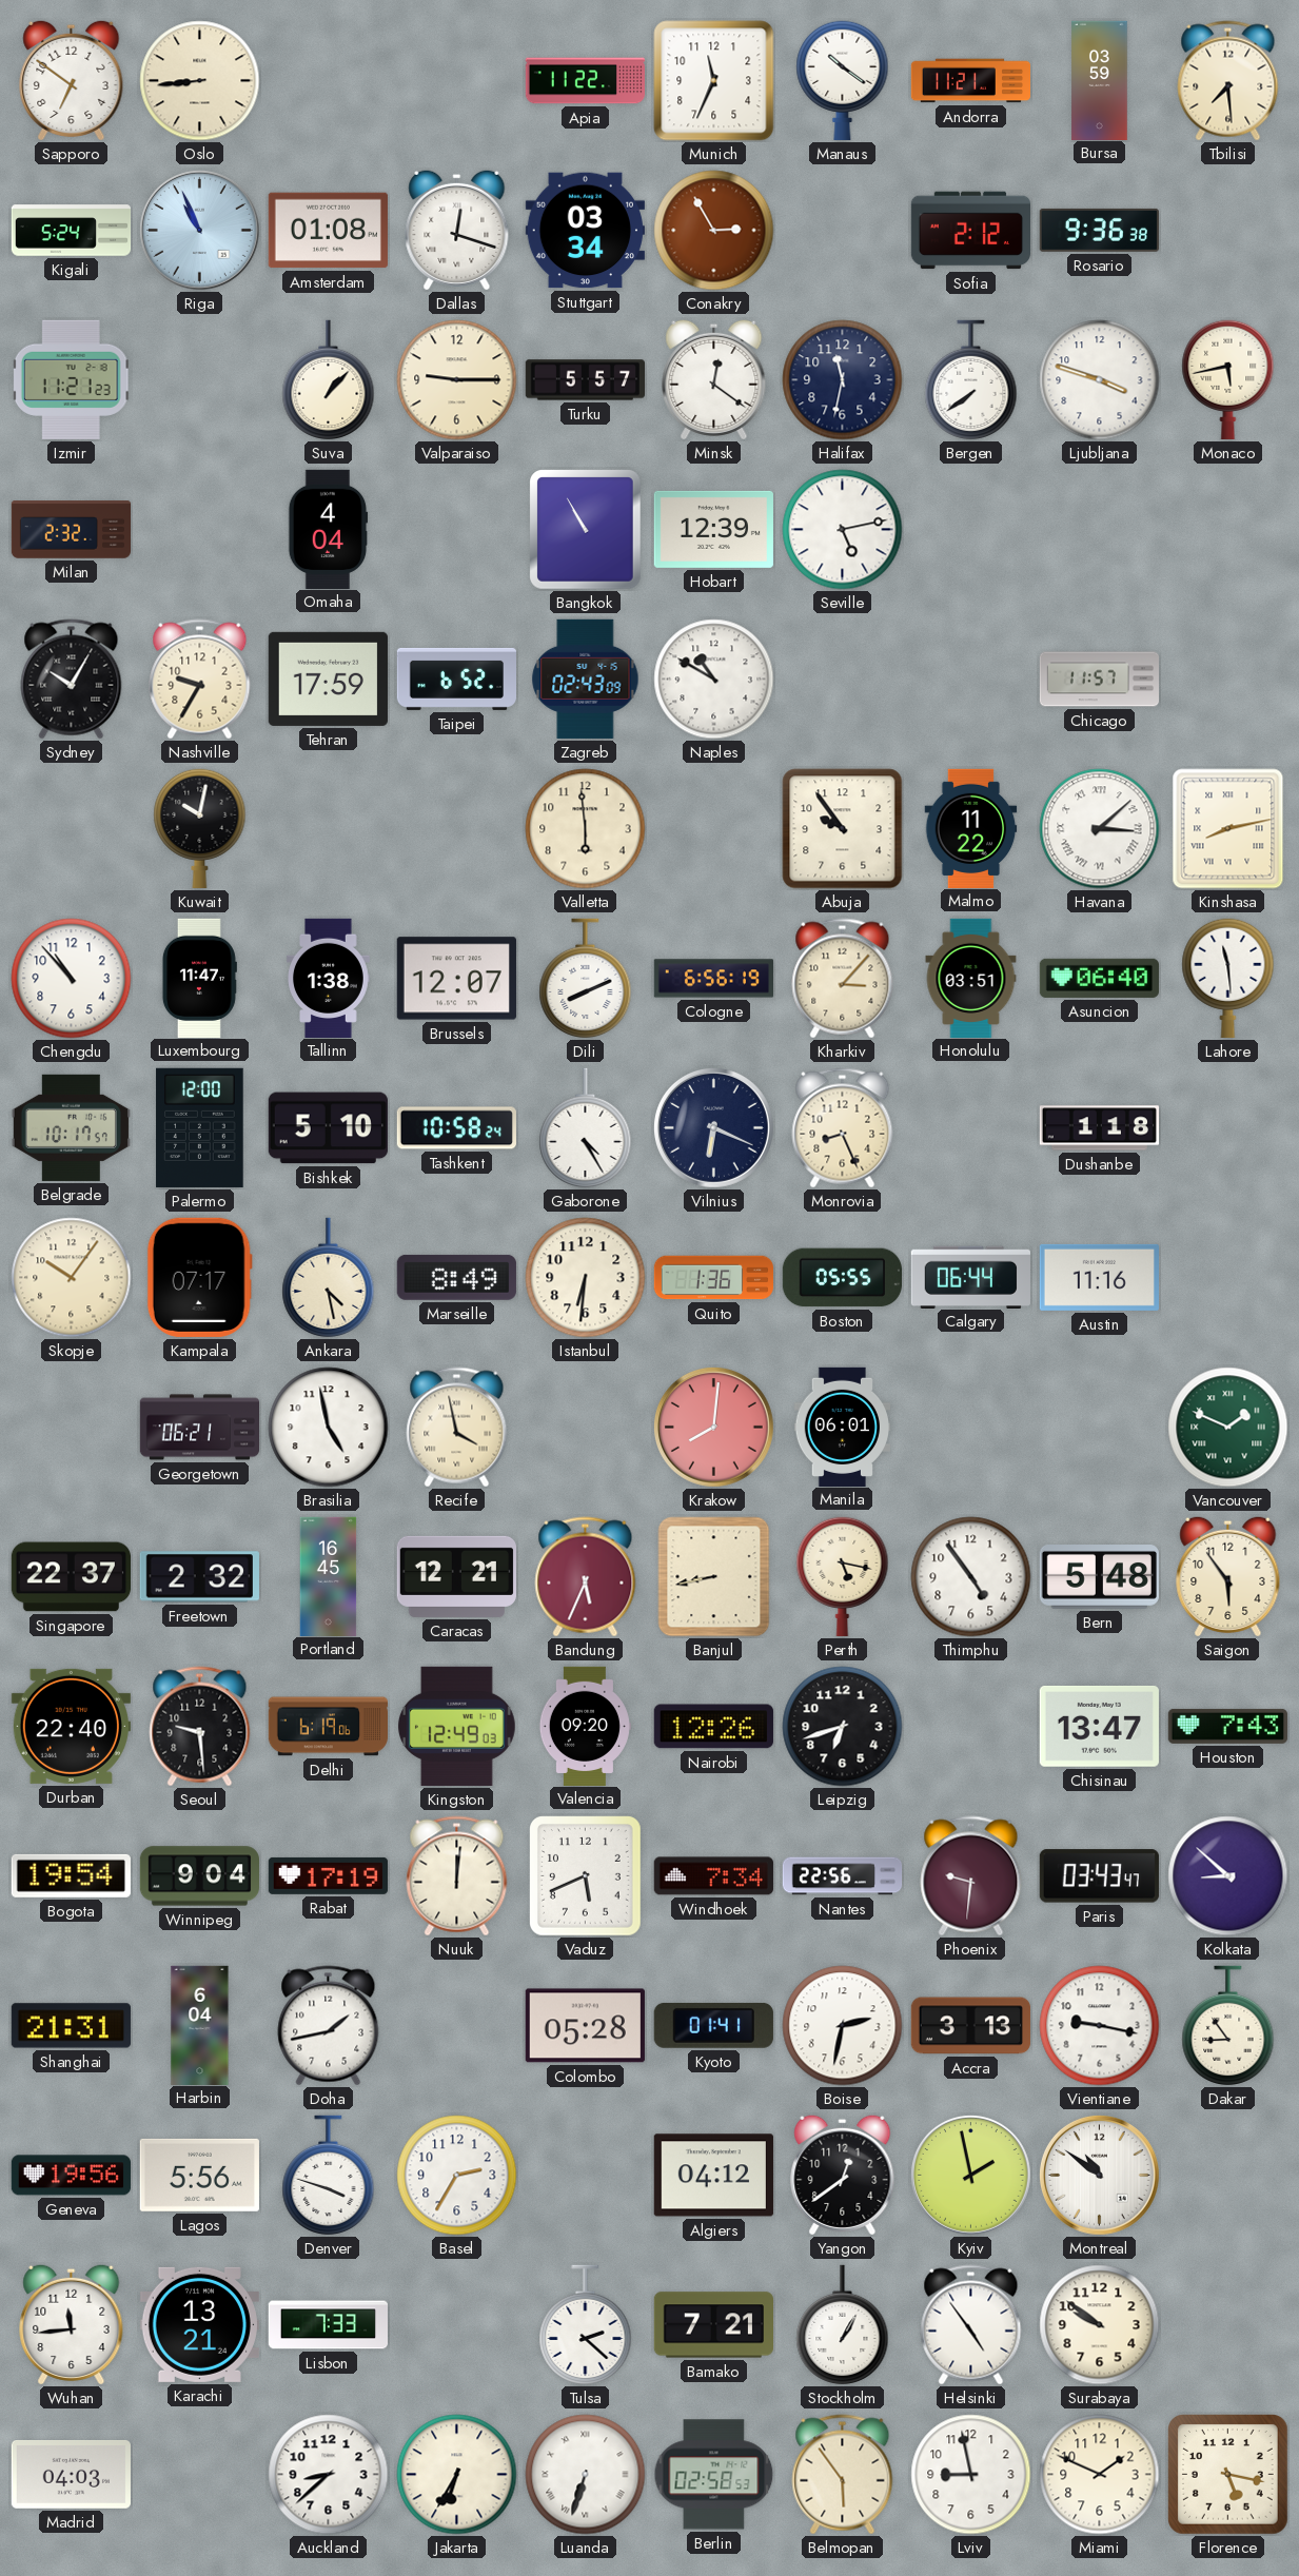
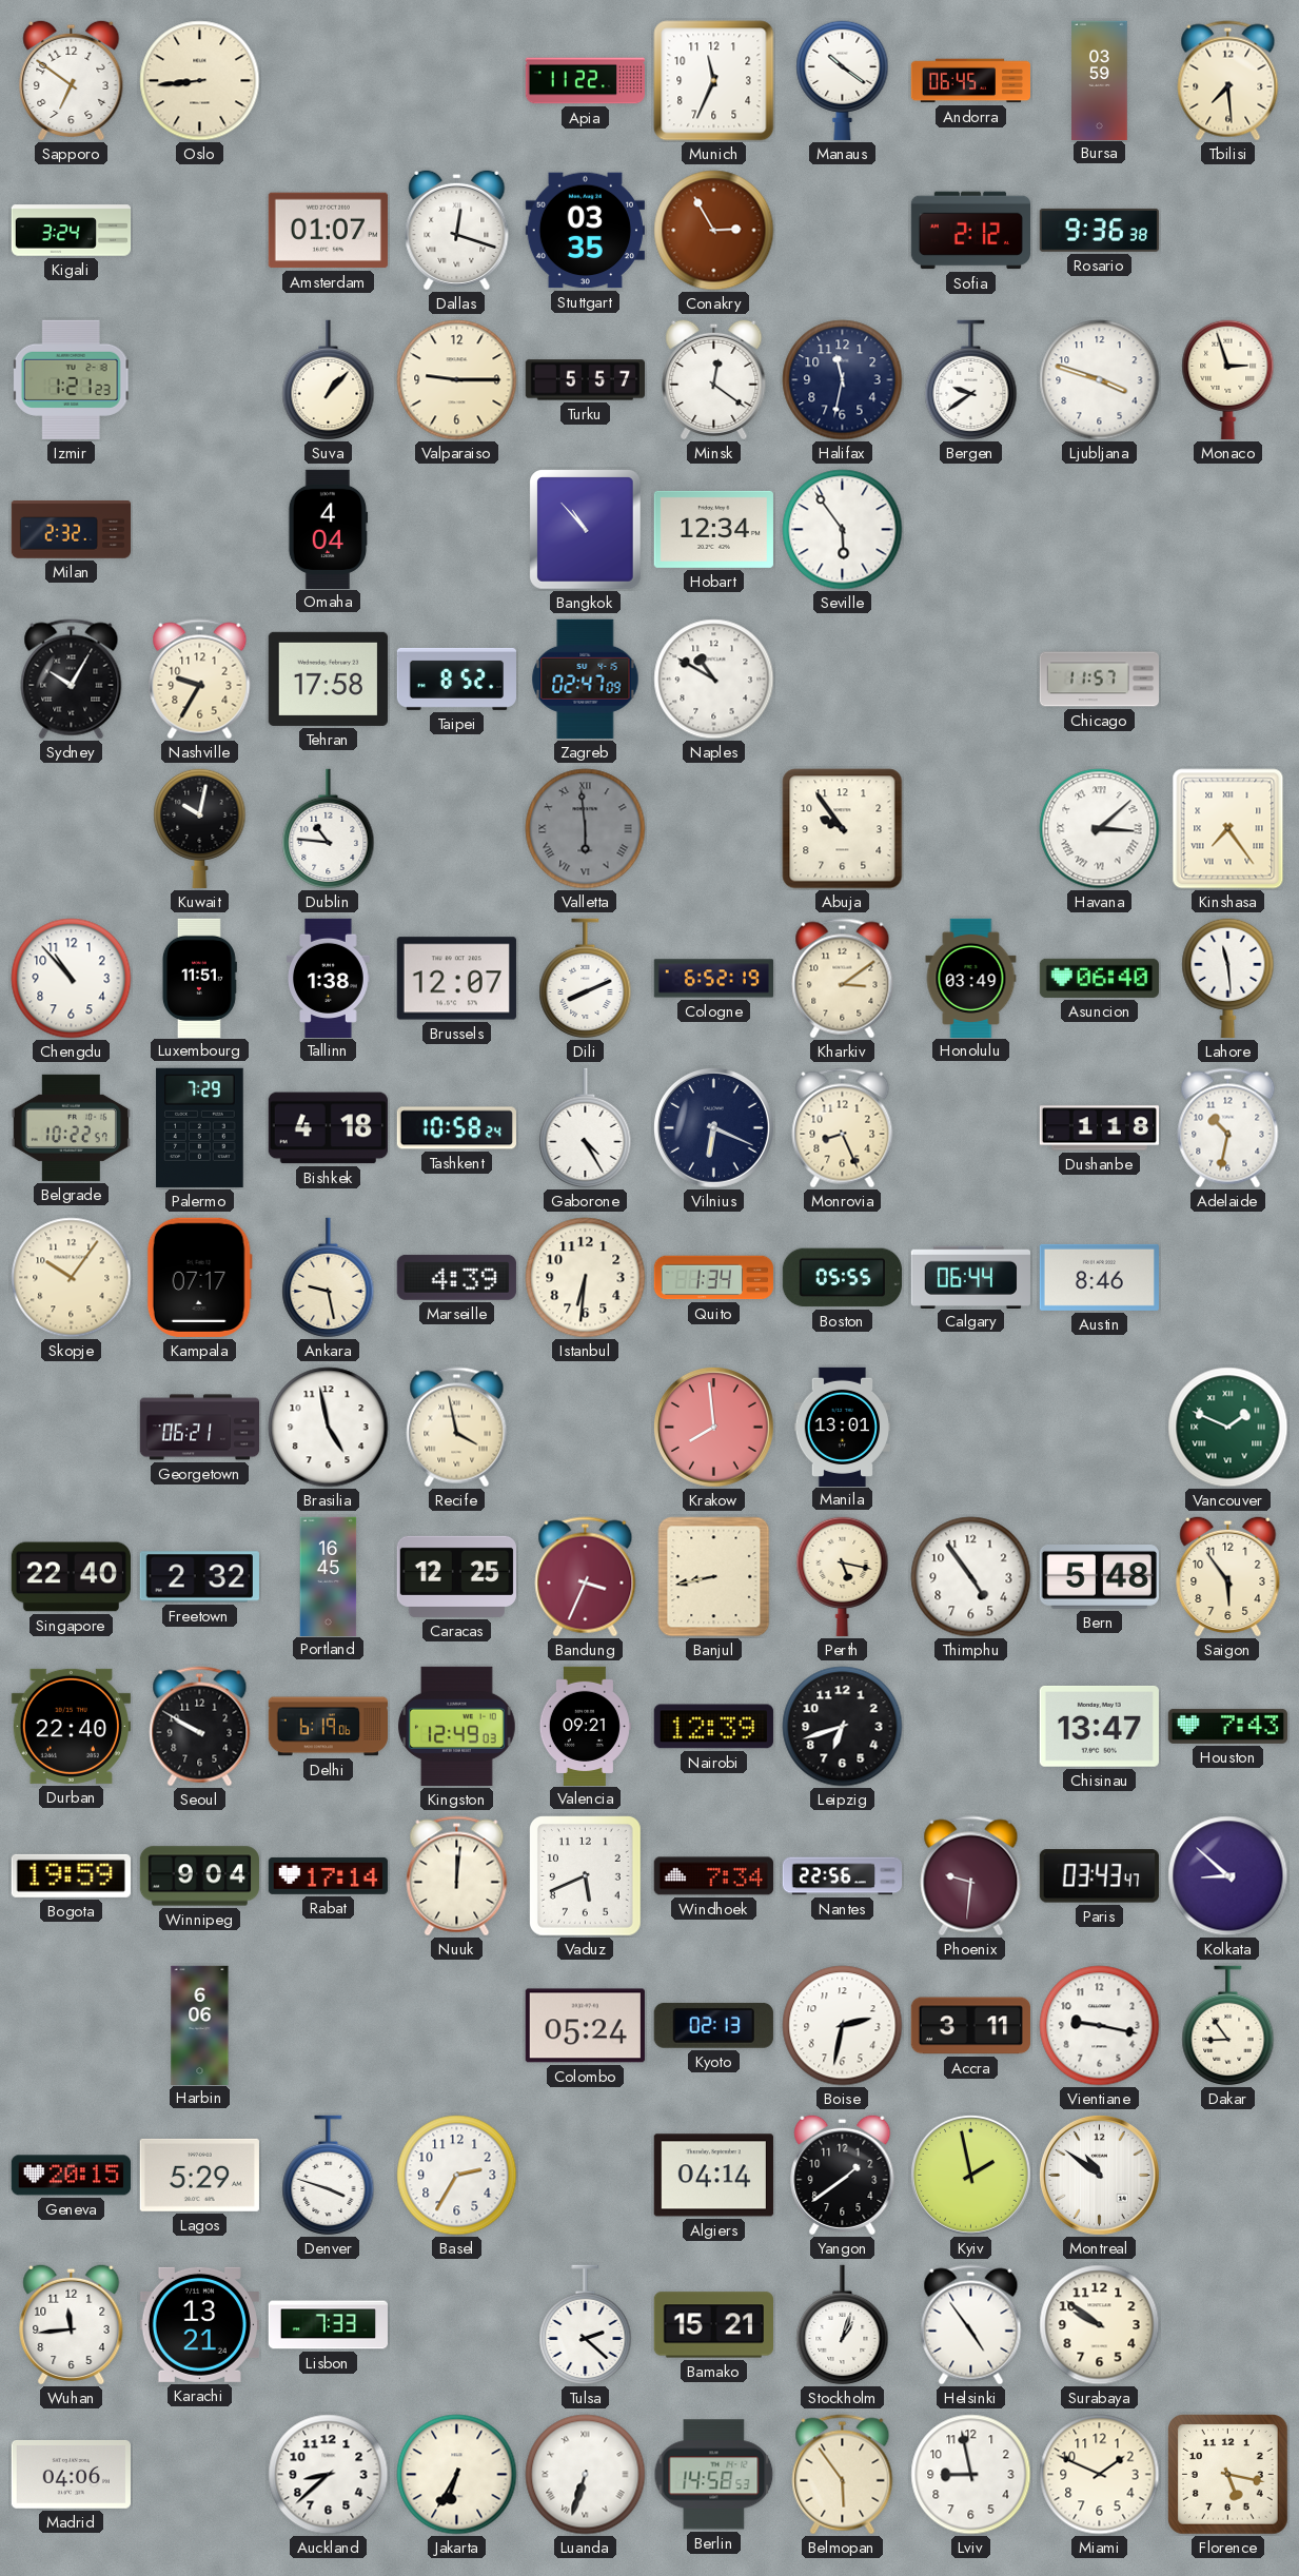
Andorra: 11:21 -> 06:45
Kigali: 5:24 -> 3:24
Riga: 10:56 -> none
Amsterdam: 01:08 -> 01:07
Stuttgart: 03:34 -> 03:35
Izmir: 11:21 -> 1:21
Bergen: 7:39 -> 9:39
Monaco: 5:43 -> 2:57
Bangkok: 10:55 -> 10:53
Hobart: 12:39 -> 12:34
Seville: 5:13 -> 5:54
Tehran: 17:59 -> 17:58
Taipei: 6:52 -> 8:52
Zagreb: 02:43 -> 02:47
Dublin: none -> 10:46
Valletta dial: cream -> grey
Valletta numerals: Arabic -> Roman
Malmo: 11:22 -> none
Kinshasa: 8:13 -> 7:24
Luxembourg: 11:47 -> 11:51
Cologne: 6:56 -> 6:52
Kharkiv: 3:07 -> 3:09
Honolulu: 03:51 -> 03:49
Belgrade: 10:17 -> 10:22
Palermo: 12:00 -> 7:29
Bishkek: 5:10 -> 4:18
Adelaide: none -> 10:32
Ankara: 4:28 -> 9:28
Marseille: 8:49 -> 4:39
Quito: 1:36 -> 1:34
Austin: 11:16 -> 8:46
Krakow: 8:01 -> 7:59
Manila: 06:01 -> 13:01
Singapore: 22:37 -> 22:40
Caracas: 12:21 -> 12:25
Bandung: 5:34 -> 3:34
Seoul: 9:29 -> 9:50
Valencia: 09:20 -> 09:21
Nairobi: 12:26 -> 12:39
Bogota: 19:54 -> 19:59
Rabat: 17:19 -> 17:14
Shanghai: 21:31 -> none
Harbin: 6:04 -> 6:06
Doha: 1:43 -> none
Colombo: 05:28 -> 05:24
Kyoto: 01:41 -> 02:13
Accra: 3:13 -> 3:11
Geneva: 19:56 -> 20:15
Lagos: 5:56 -> 5:29
Algiers: 04:12 -> 04:14
Yangon: 12:39 -> 1:39
Bamako: 7:21 -> 15:21
Stockholm: 1:05 -> 1:03
Madrid: 04:03 -> 04:06
Berlin: 02:58 -> 14:58
